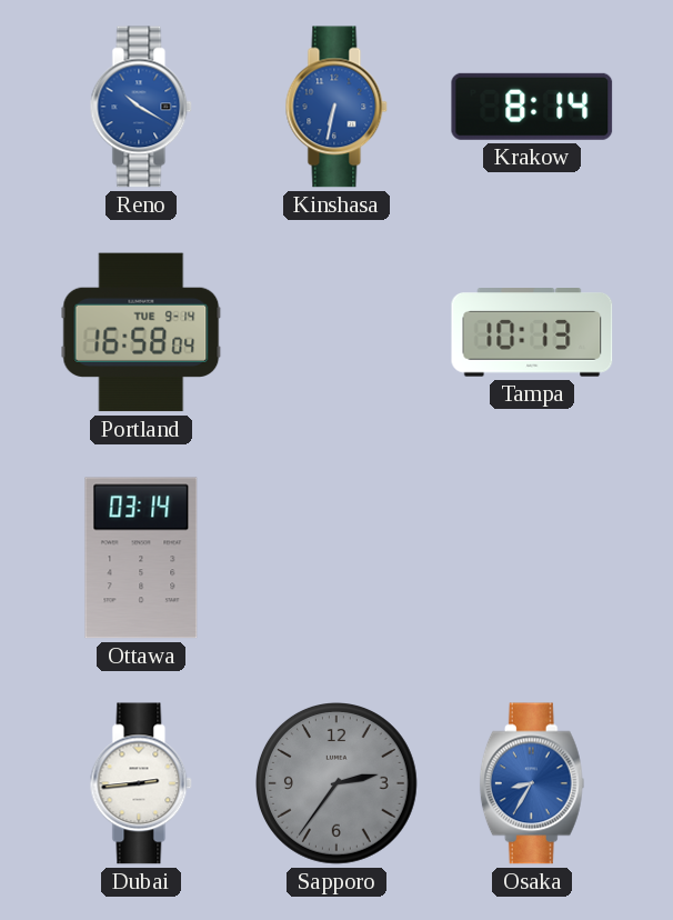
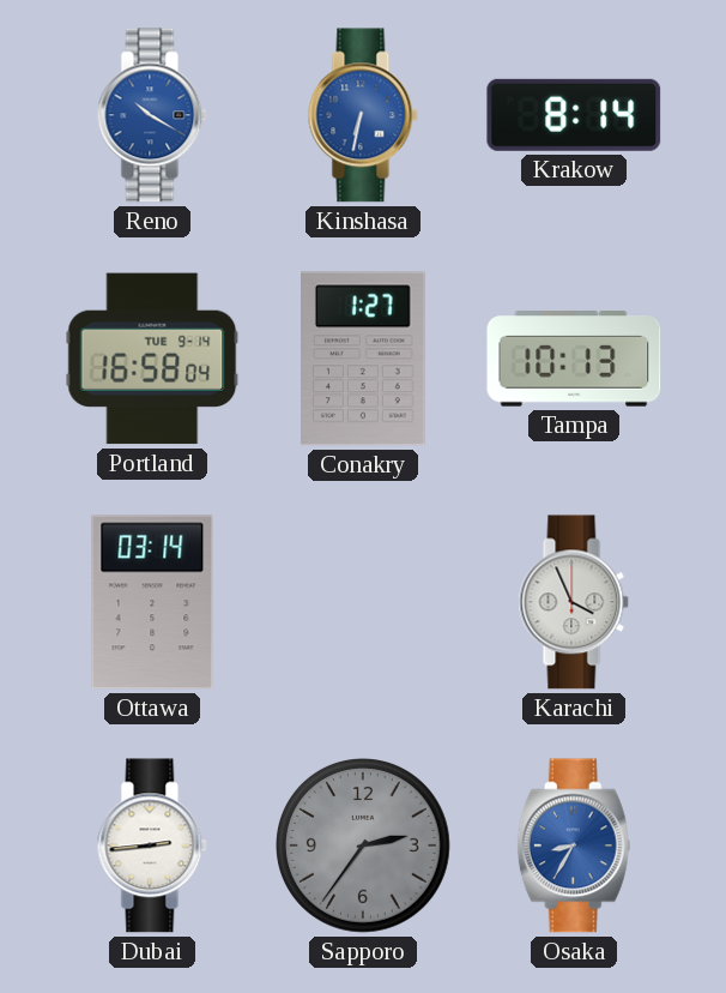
Conakry: none -> 1:27
Karachi: none -> 3:56
